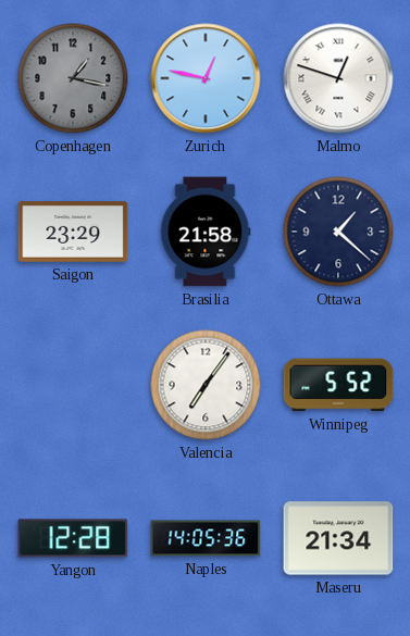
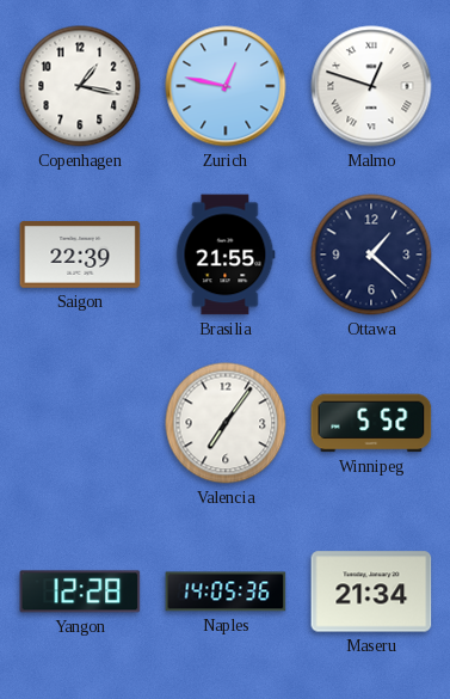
Copenhagen dial: grey -> white
Saigon: 23:29 -> 22:39
Brasilia: 21:58 -> 21:55
